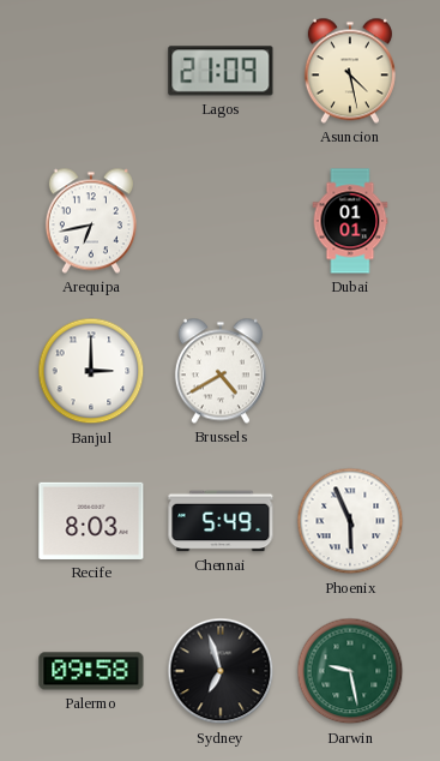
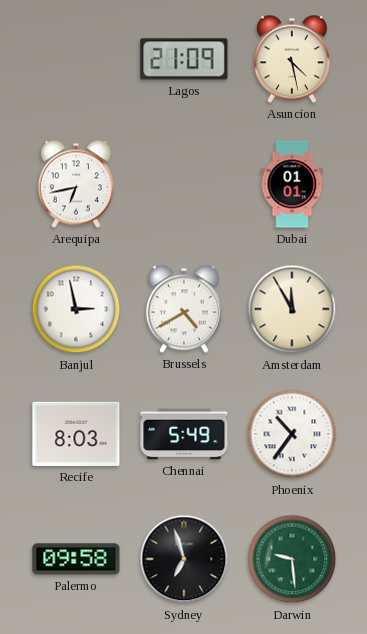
Banjul: 3:00 -> 2:58
Amsterdam: none -> 11:55
Phoenix: 5:56 -> 10:36
Darwin: 9:28 -> 9:29
